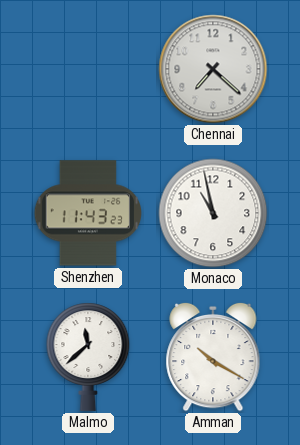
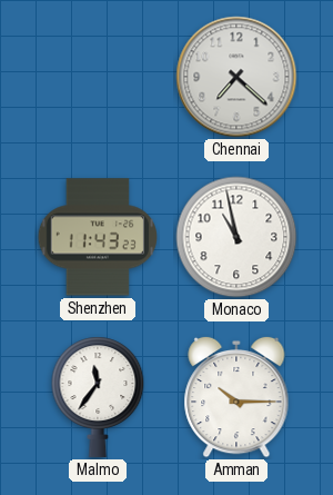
Malmo: 11:38 -> 11:36
Amman: 10:20 -> 10:15
